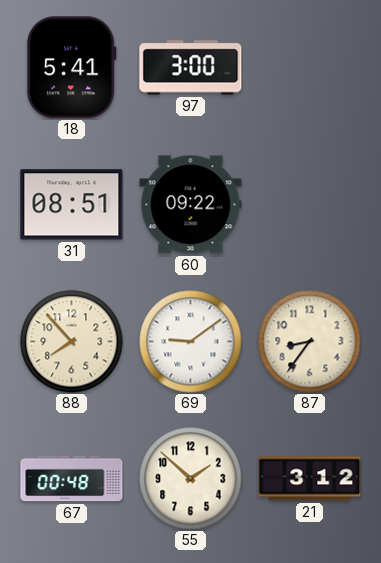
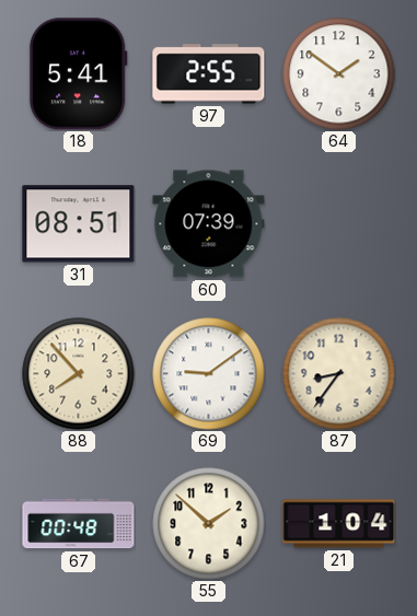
97: 3:00 -> 2:55
64: none -> 1:51
60: 09:22 -> 07:39
21: 3:12 -> 1:04
